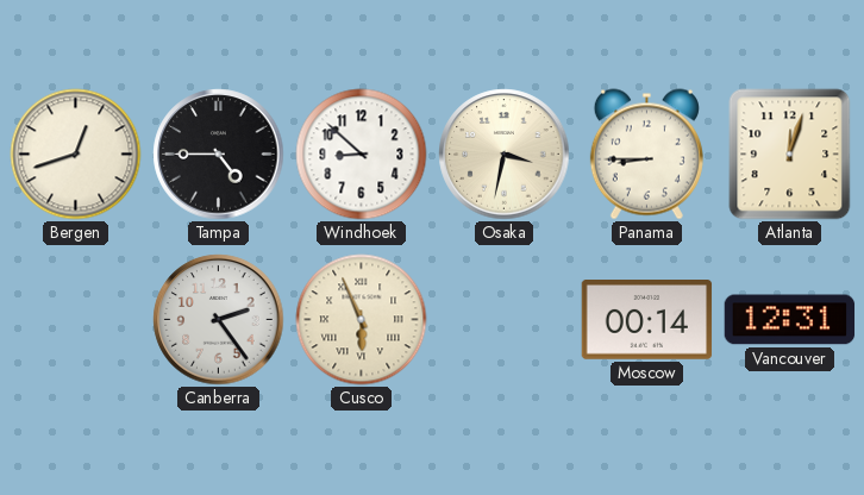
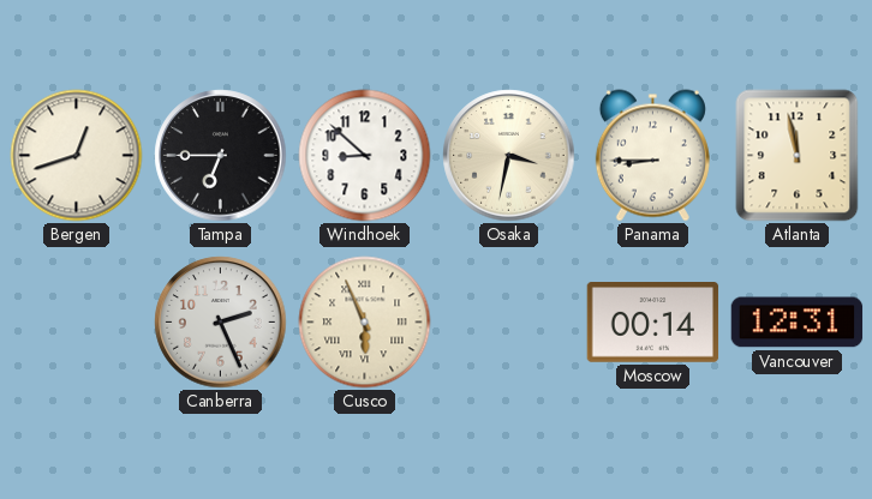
Tampa: 4:45 -> 6:45
Atlanta: 12:03 -> 11:58
Canberra: 2:24 -> 2:26
